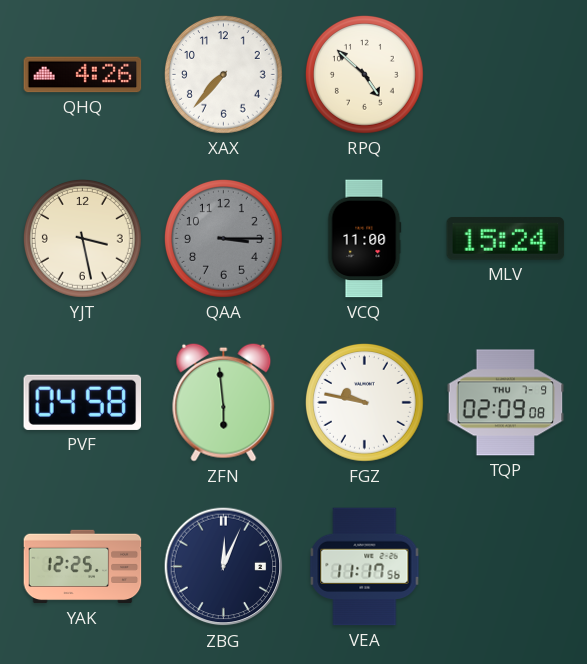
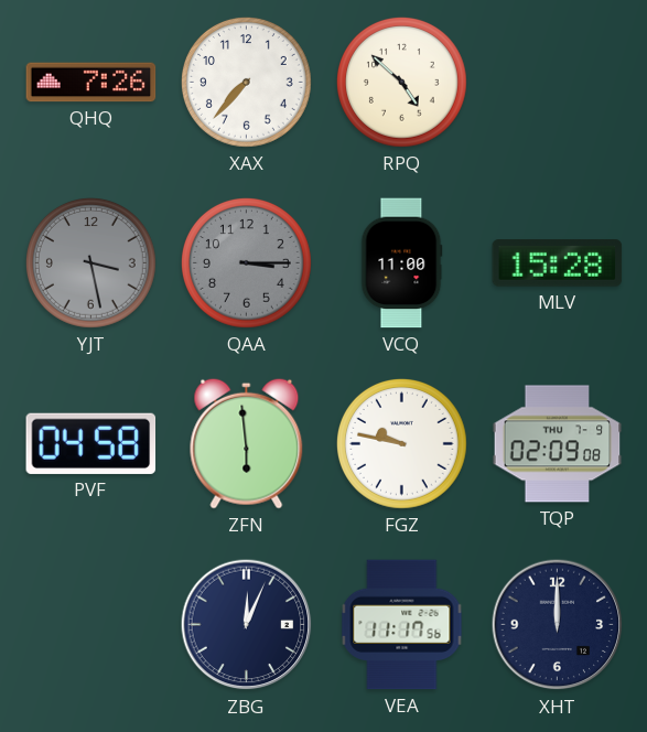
QHQ: 4:26 -> 7:26
YJT dial: cream -> grey
MLV: 15:24 -> 15:28
YAK: 12:25 -> none
XHT: none -> 12:00
